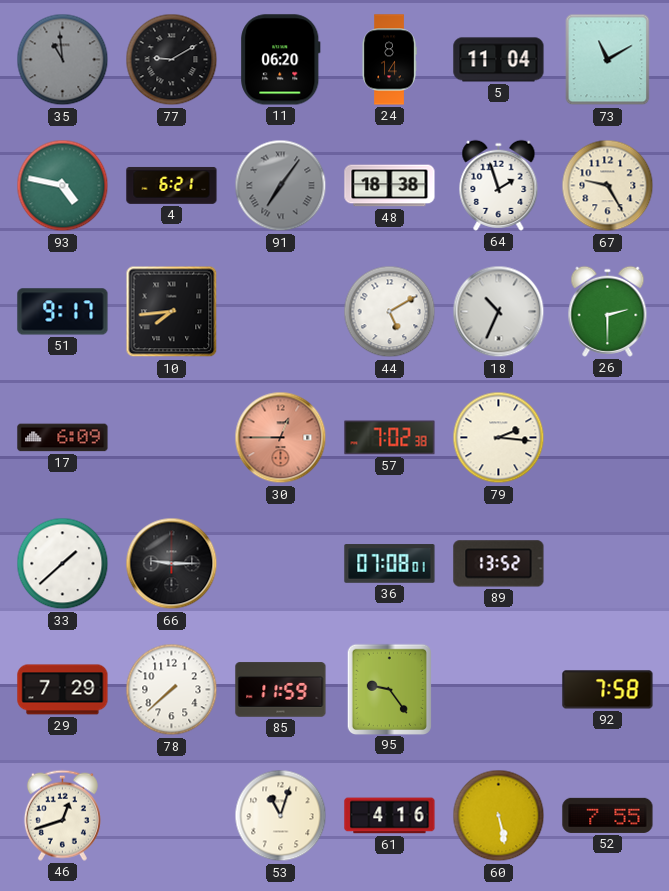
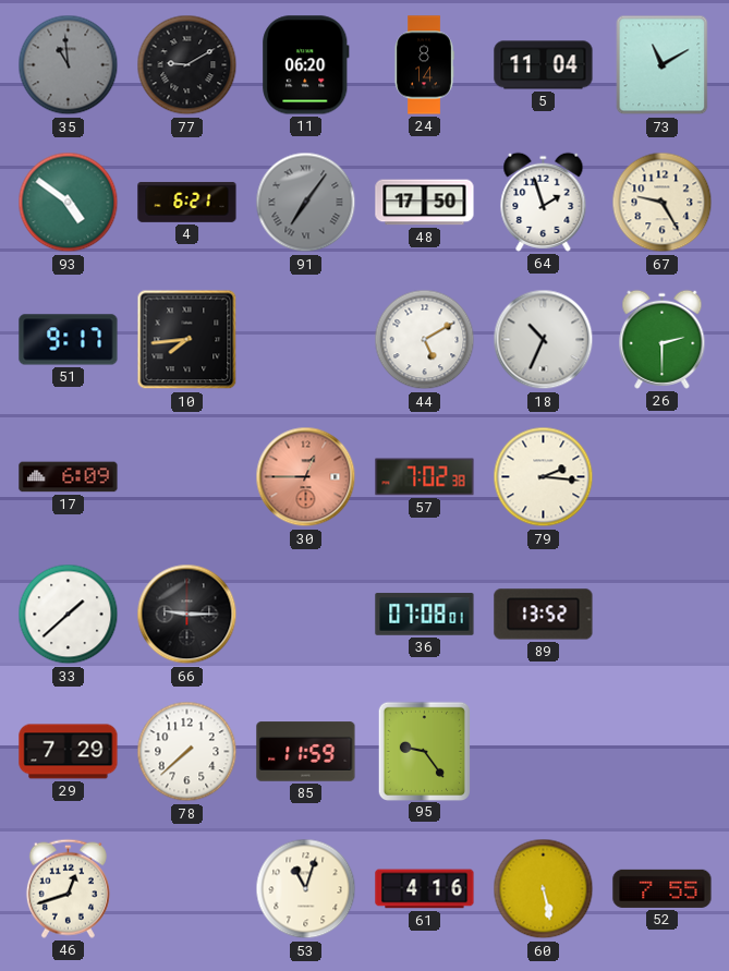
93: 4:47 -> 4:51
48: 18:38 -> 17:50
92: 7:58 -> none
